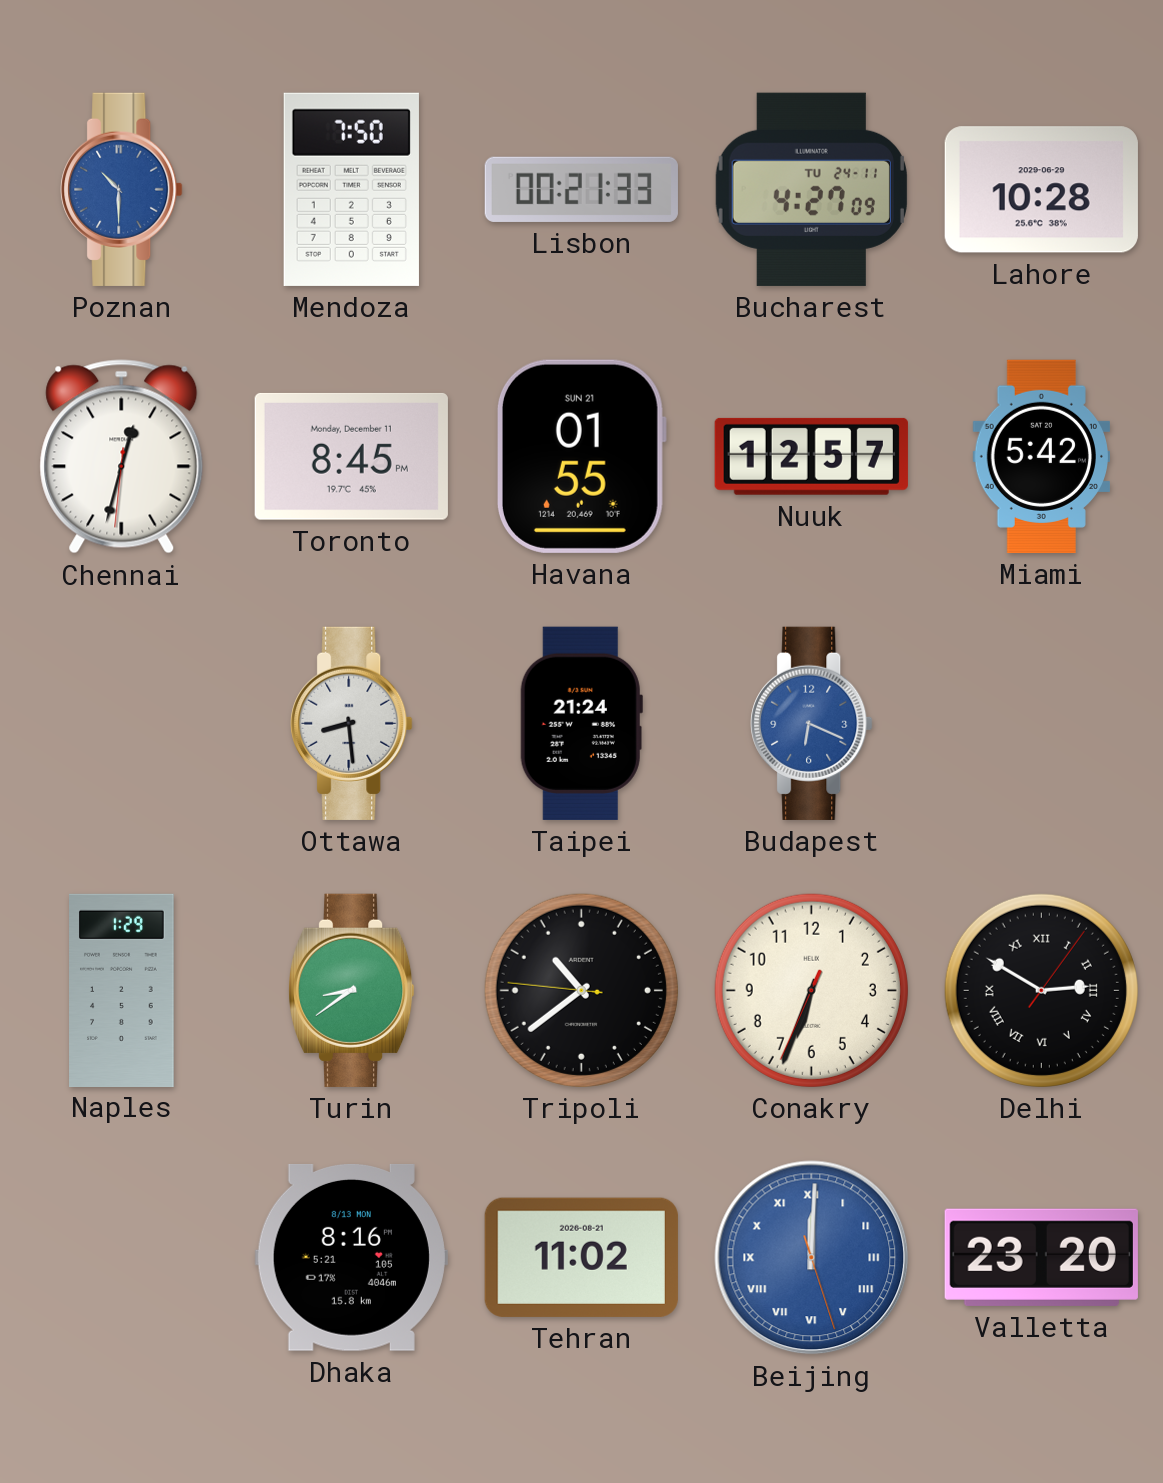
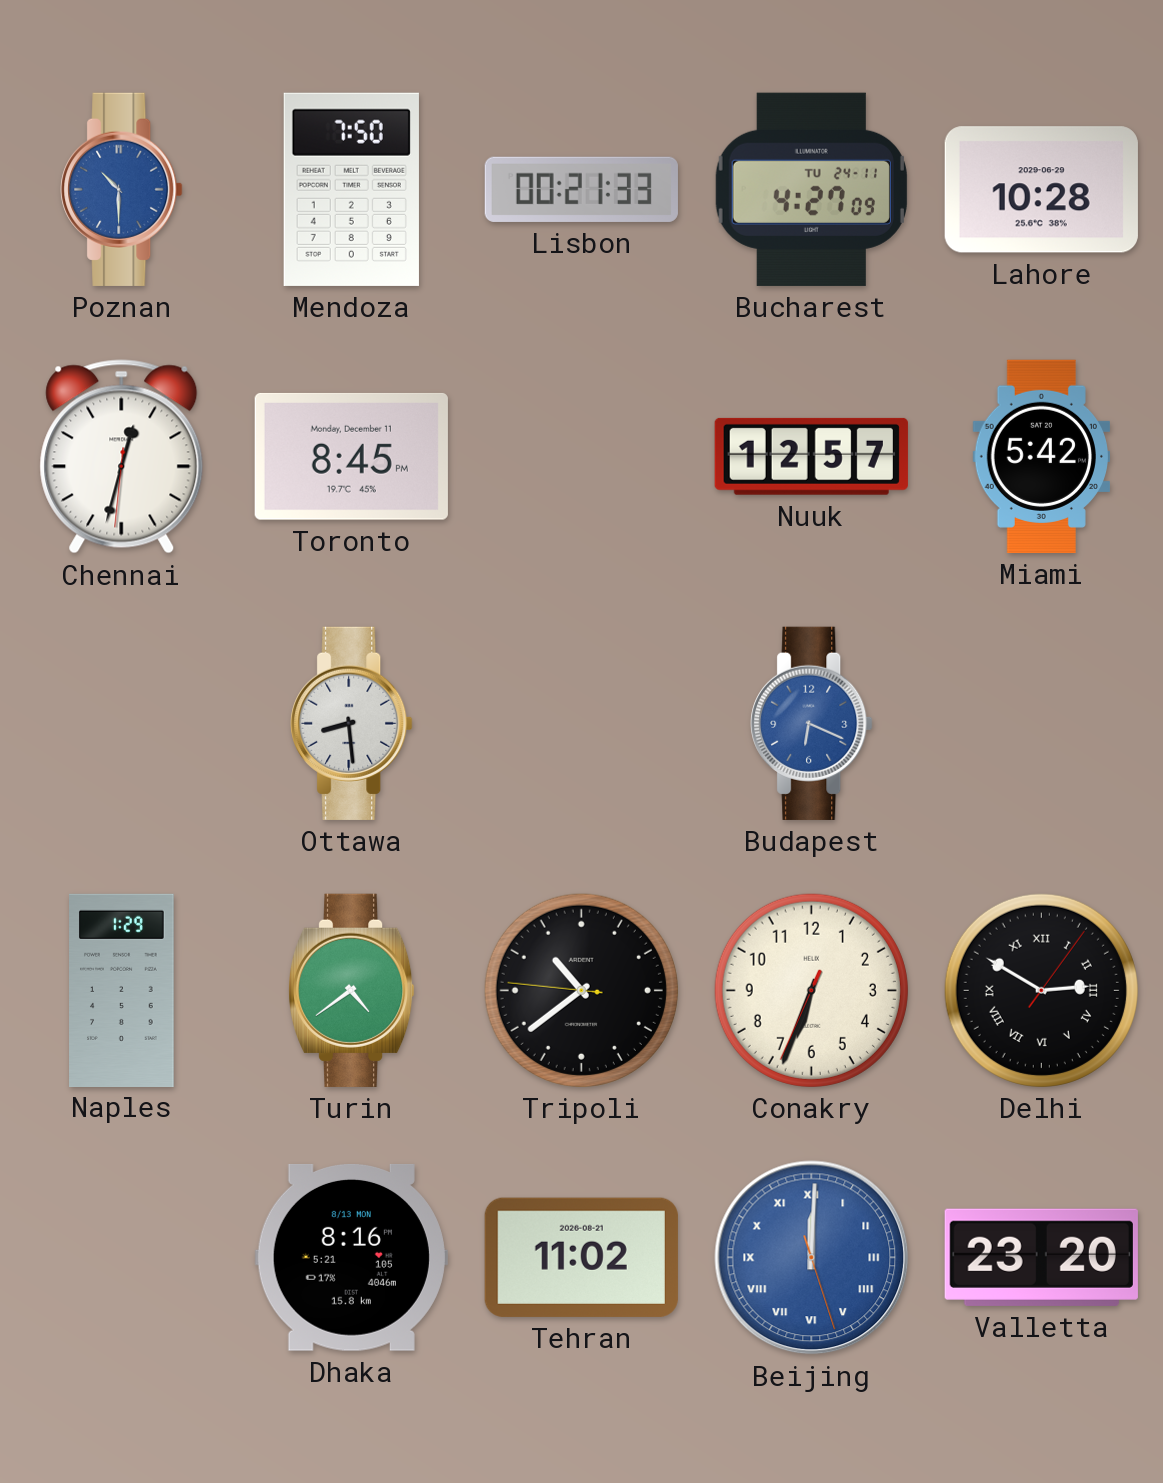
Havana: 01:55 -> none
Taipei: 21:24 -> none
Turin: 8:39 -> 4:39
